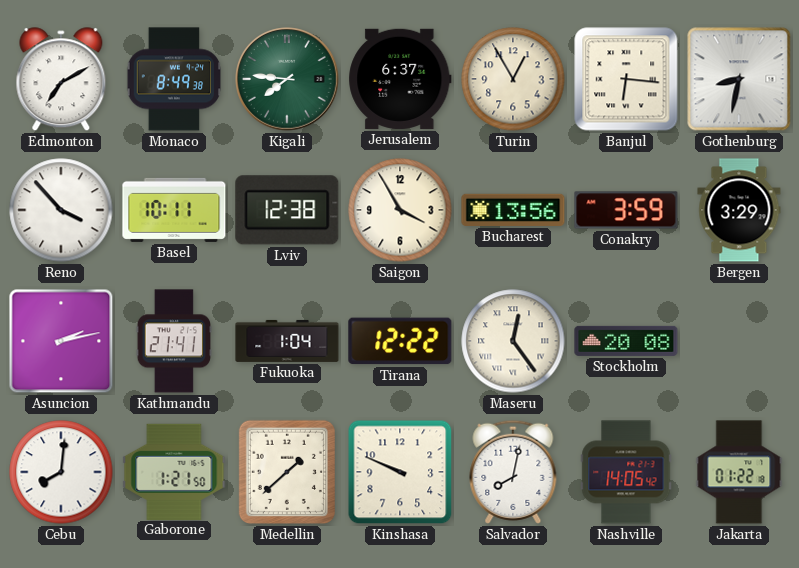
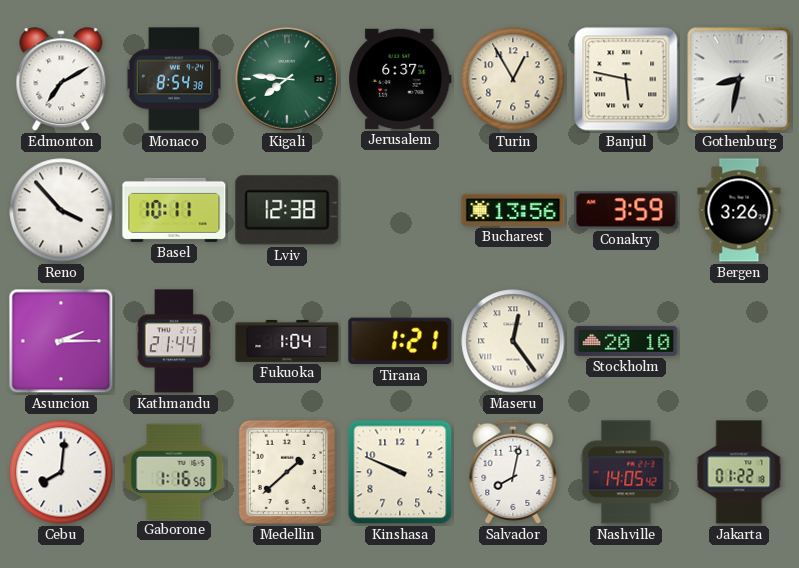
Monaco: 8:49 -> 8:54
Banjul: 6:16 -> 5:47
Saigon: 3:55 -> none
Bergen: 3:29 -> 3:26
Asuncion: 2:13 -> 2:15
Kathmandu: 21:41 -> 21:44
Tirana: 12:22 -> 1:21
Stockholm: 20:08 -> 20:10
Gaborone: 1:21 -> 1:16
